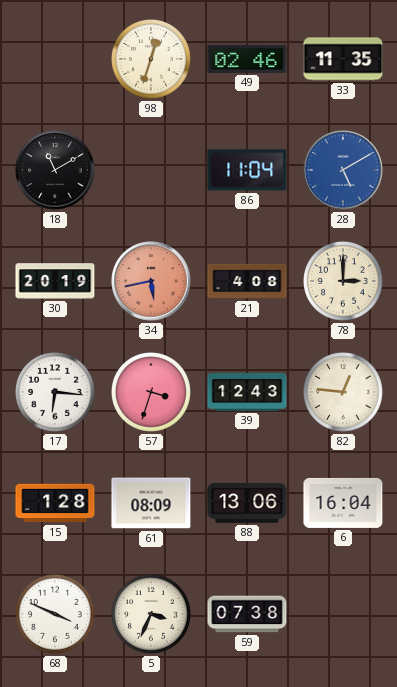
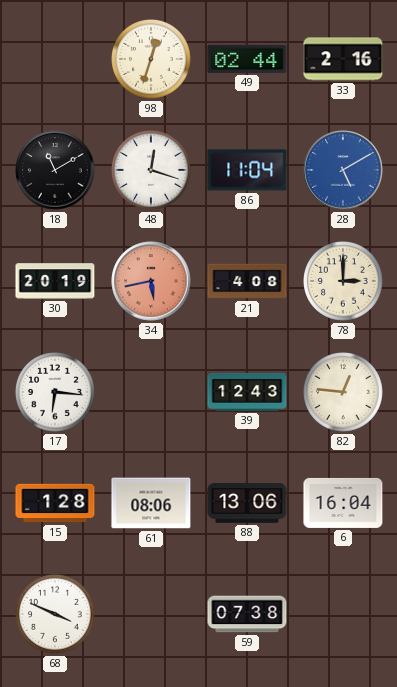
49: 02:46 -> 02:44
33: 11:35 -> 2:16
48: none -> 12:18
57: 3:33 -> none
61: 08:09 -> 08:06
5: 3:34 -> none
